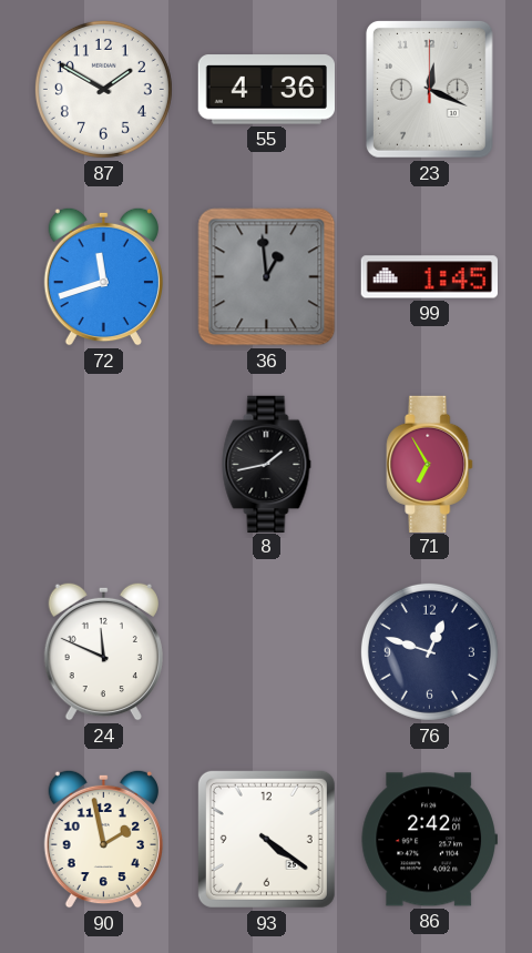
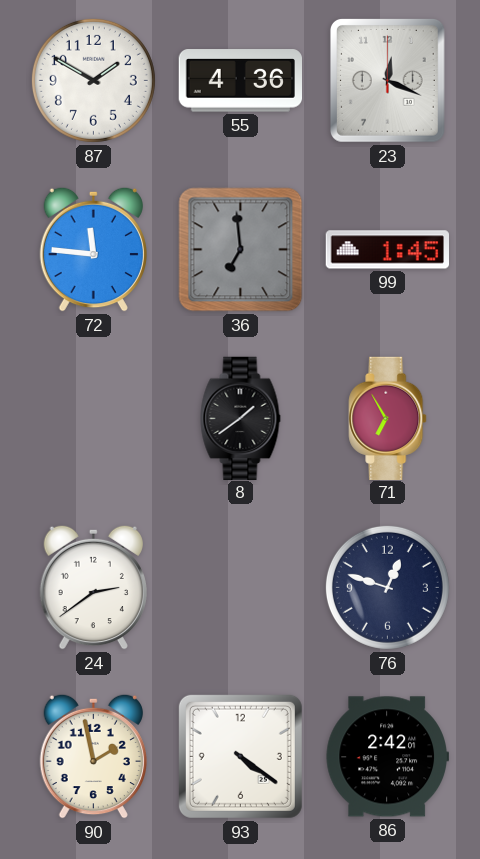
72: 11:42 -> 11:46
36: 12:59 -> 6:59
8: 1:43 -> 1:39
24: 11:49 -> 2:39
